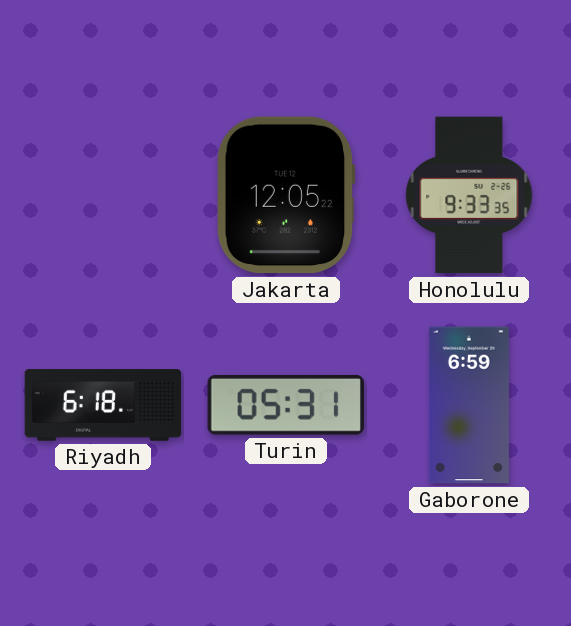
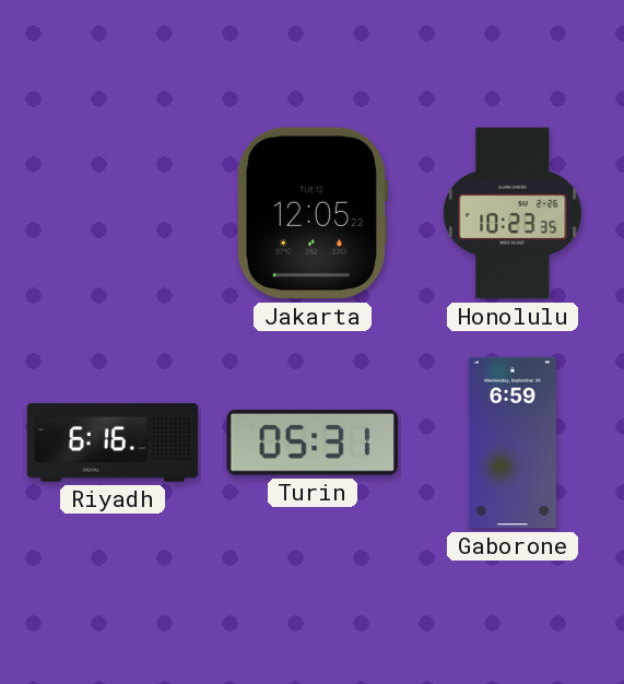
Honolulu: 9:33 -> 10:23
Riyadh: 6:18 -> 6:16
